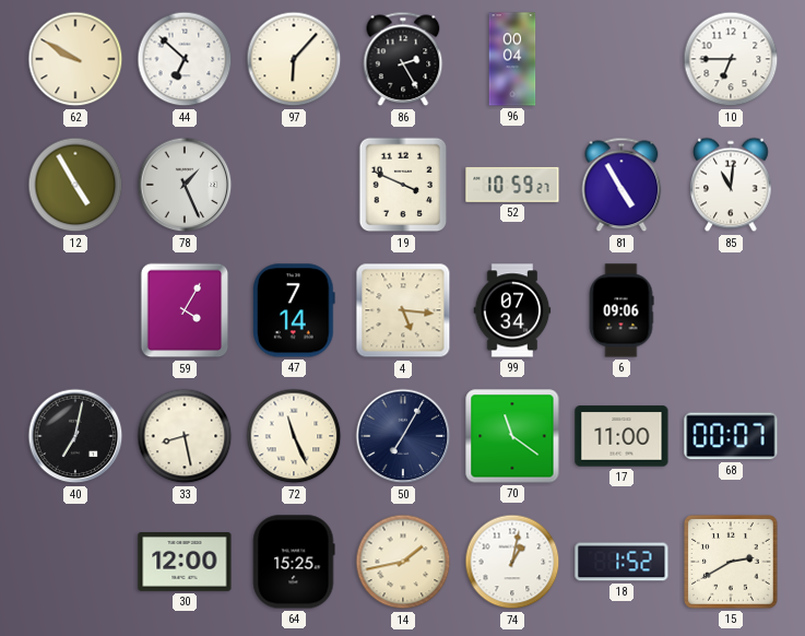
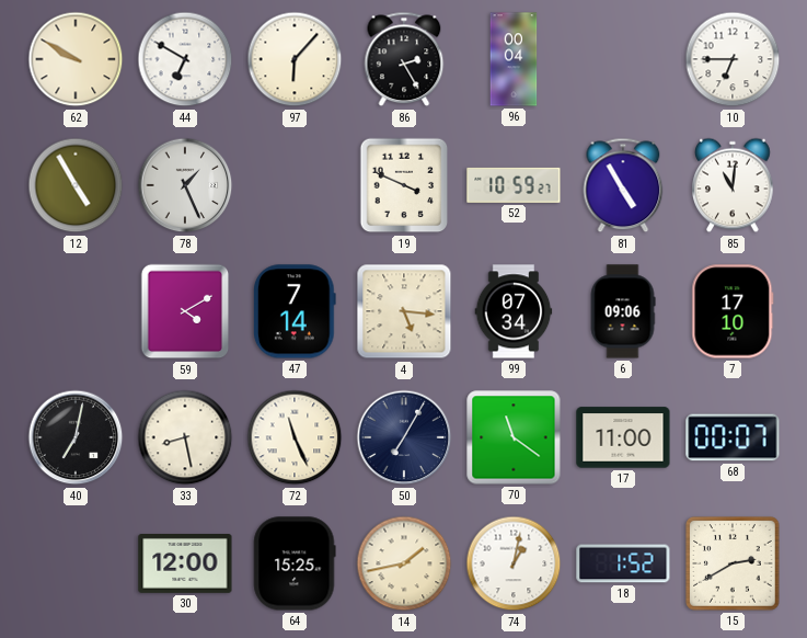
44: 6:52 -> 6:50
59: 4:05 -> 4:10
7: none -> 17:10
